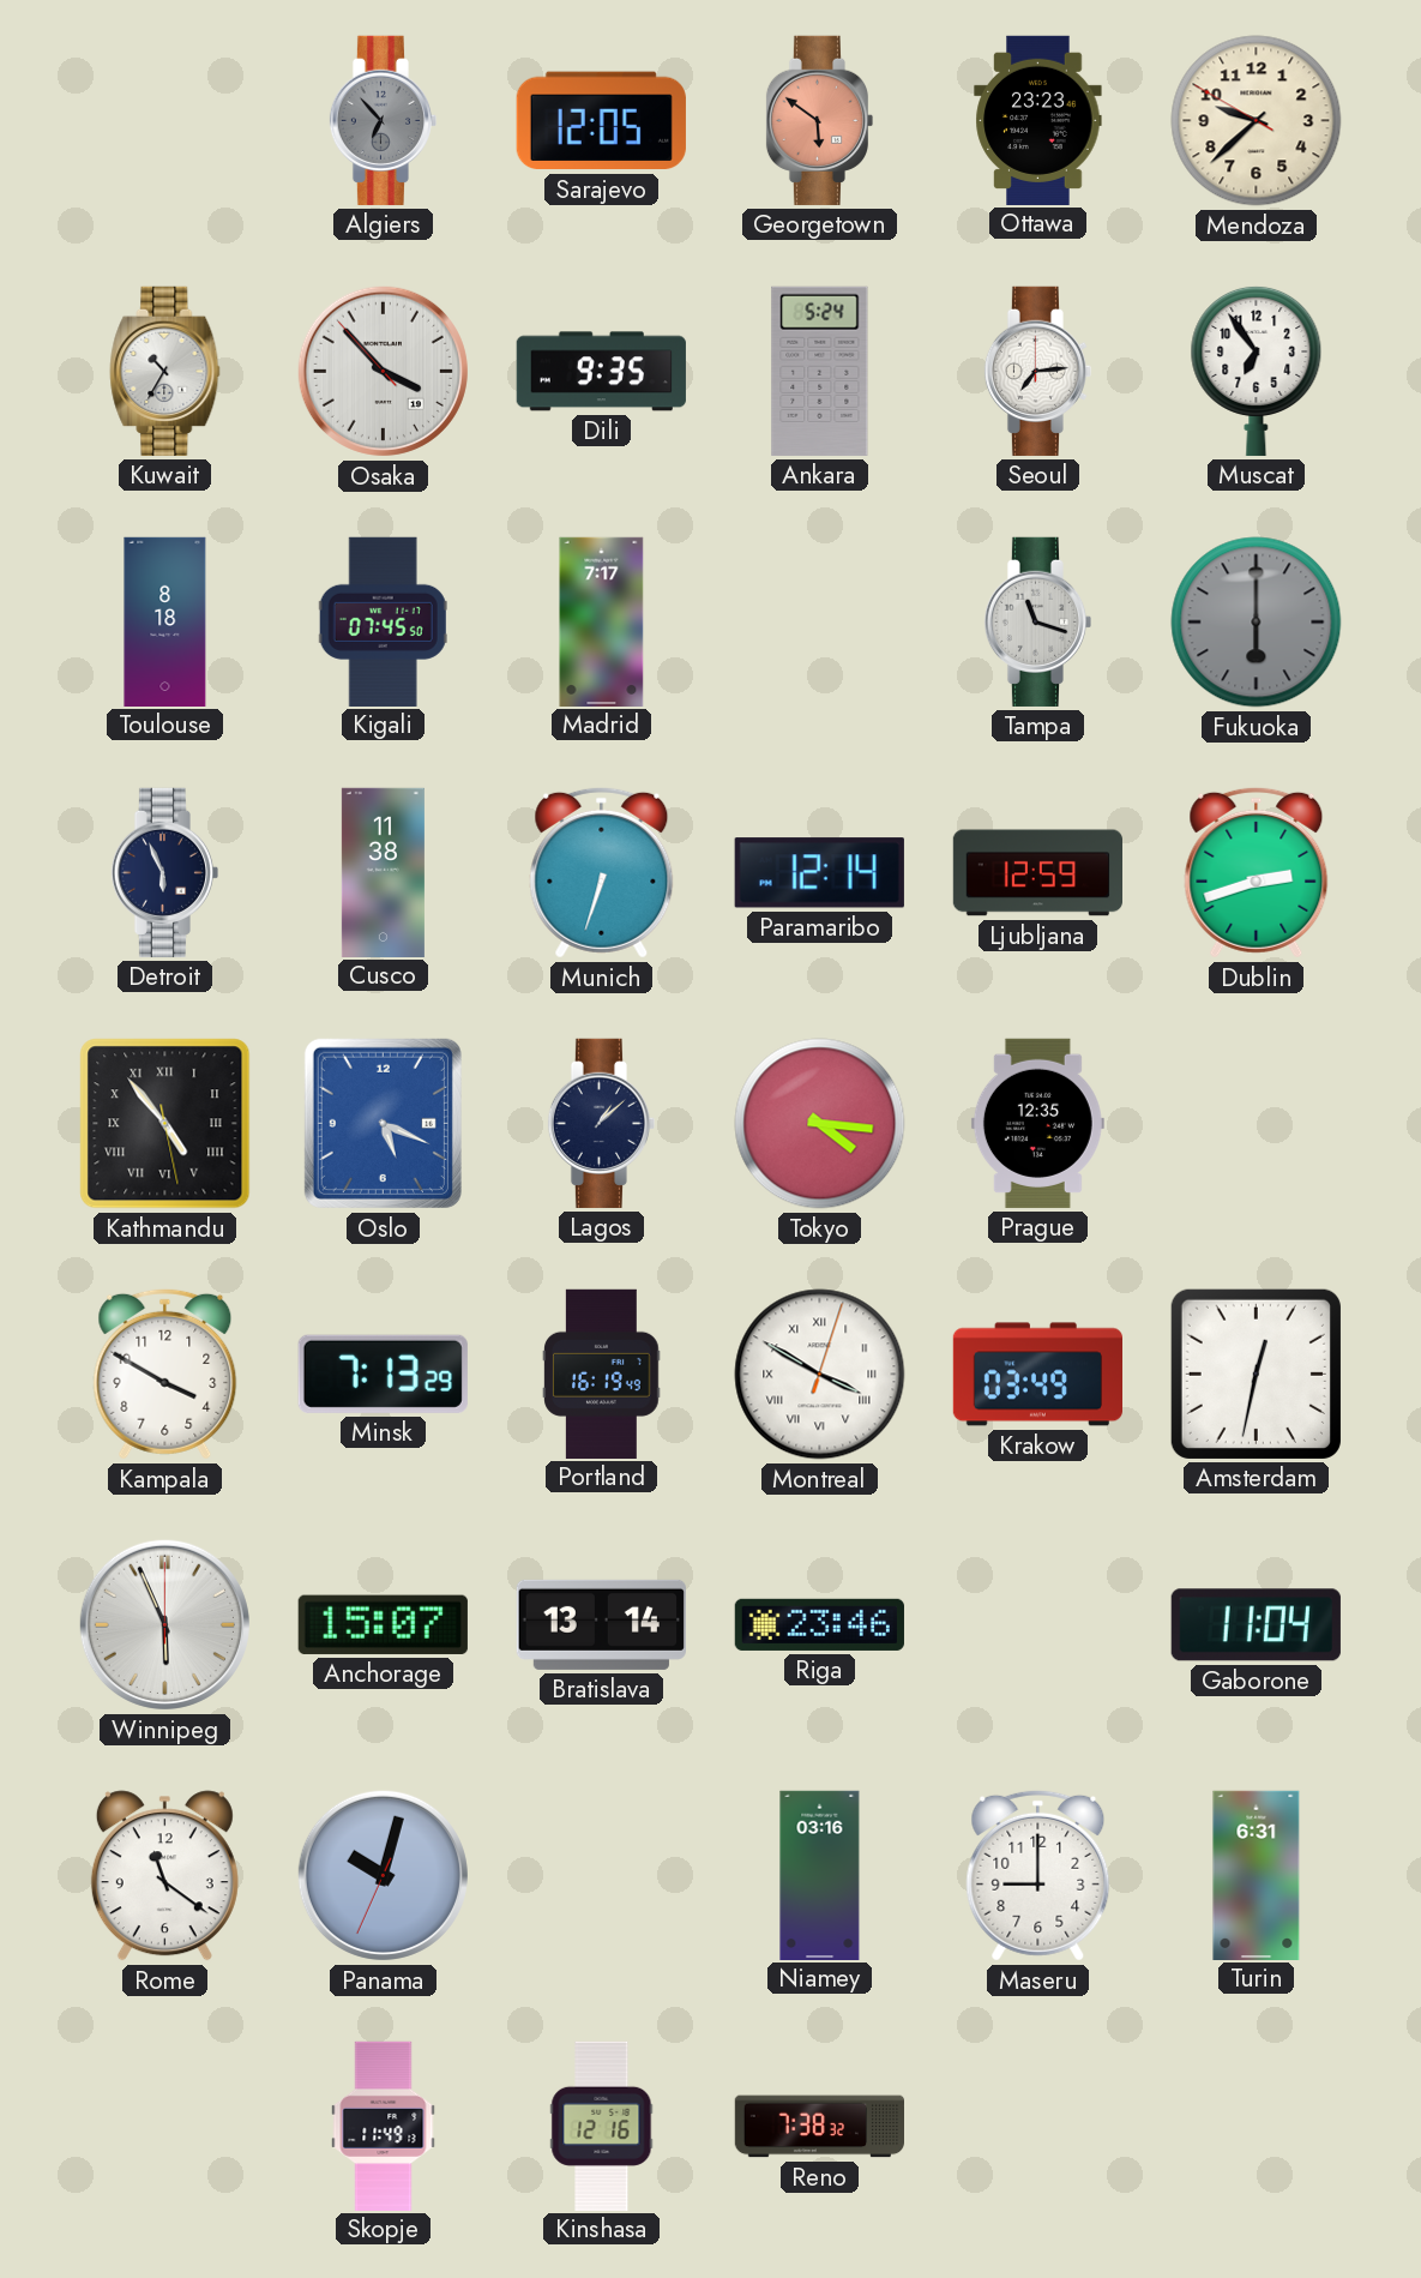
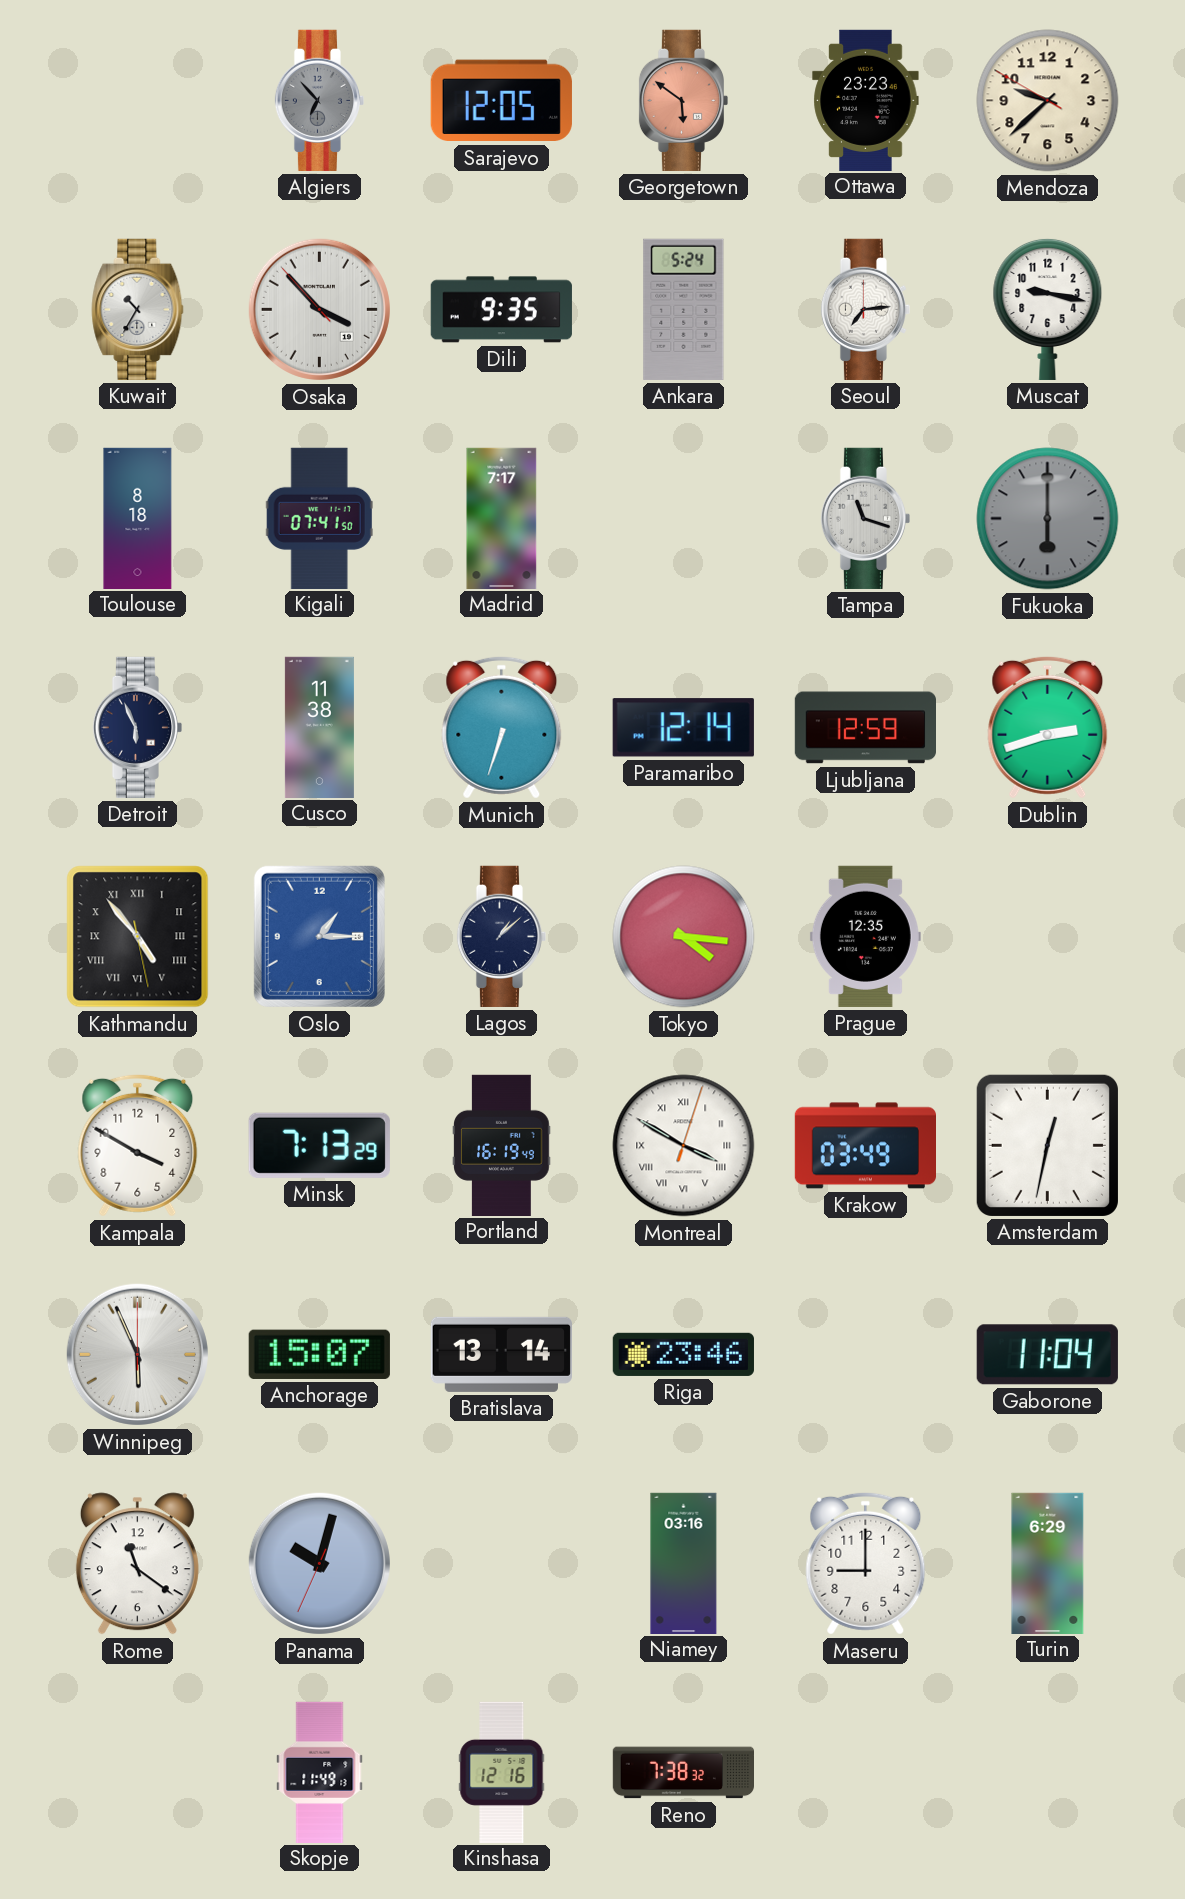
Muscat: 6:54 -> 9:17
Kigali: 07:45 -> 07:41
Oslo: 5:19 -> 1:15
Turin: 6:31 -> 6:29
